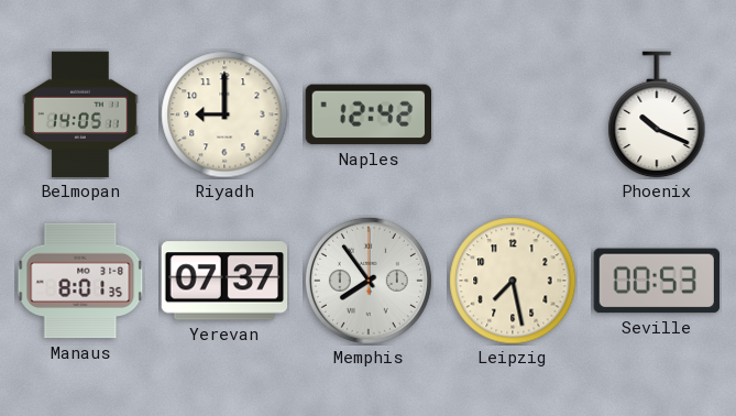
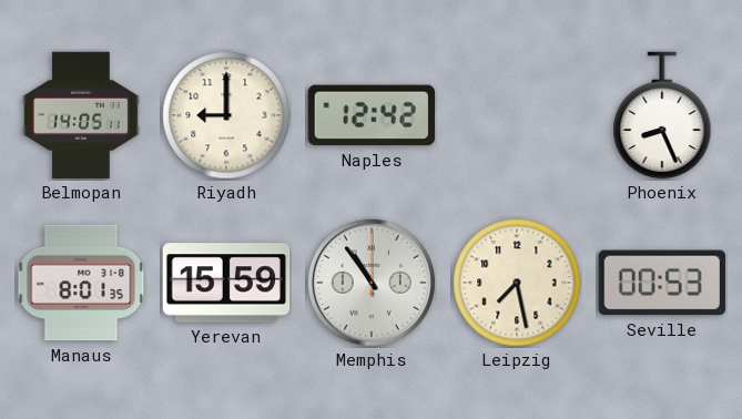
Phoenix: 10:19 -> 8:26
Yerevan: 07:37 -> 15:59
Memphis: 7:54 -> 10:54
